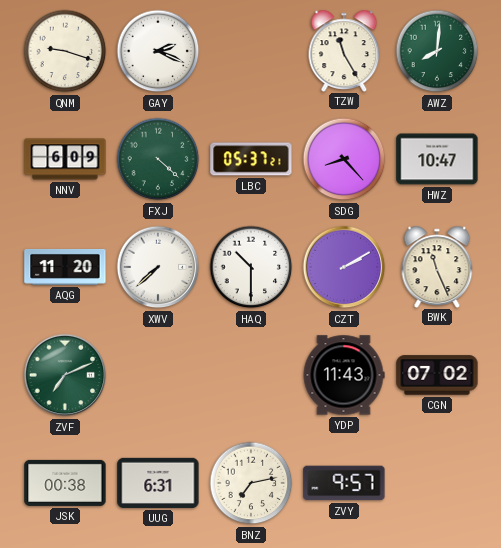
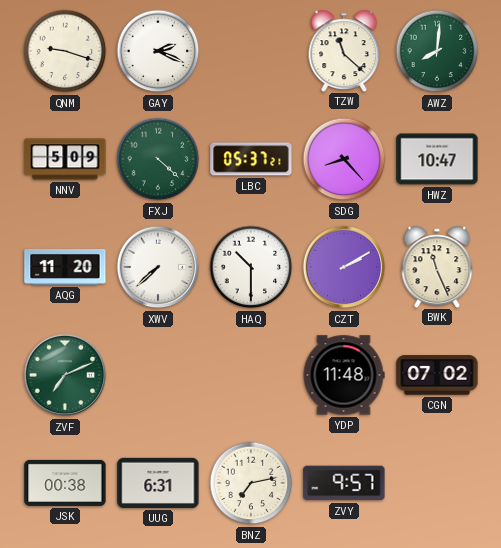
TZW: 11:25 -> 11:22
NNV: 6:09 -> 5:09
YDP: 11:43 -> 11:48
